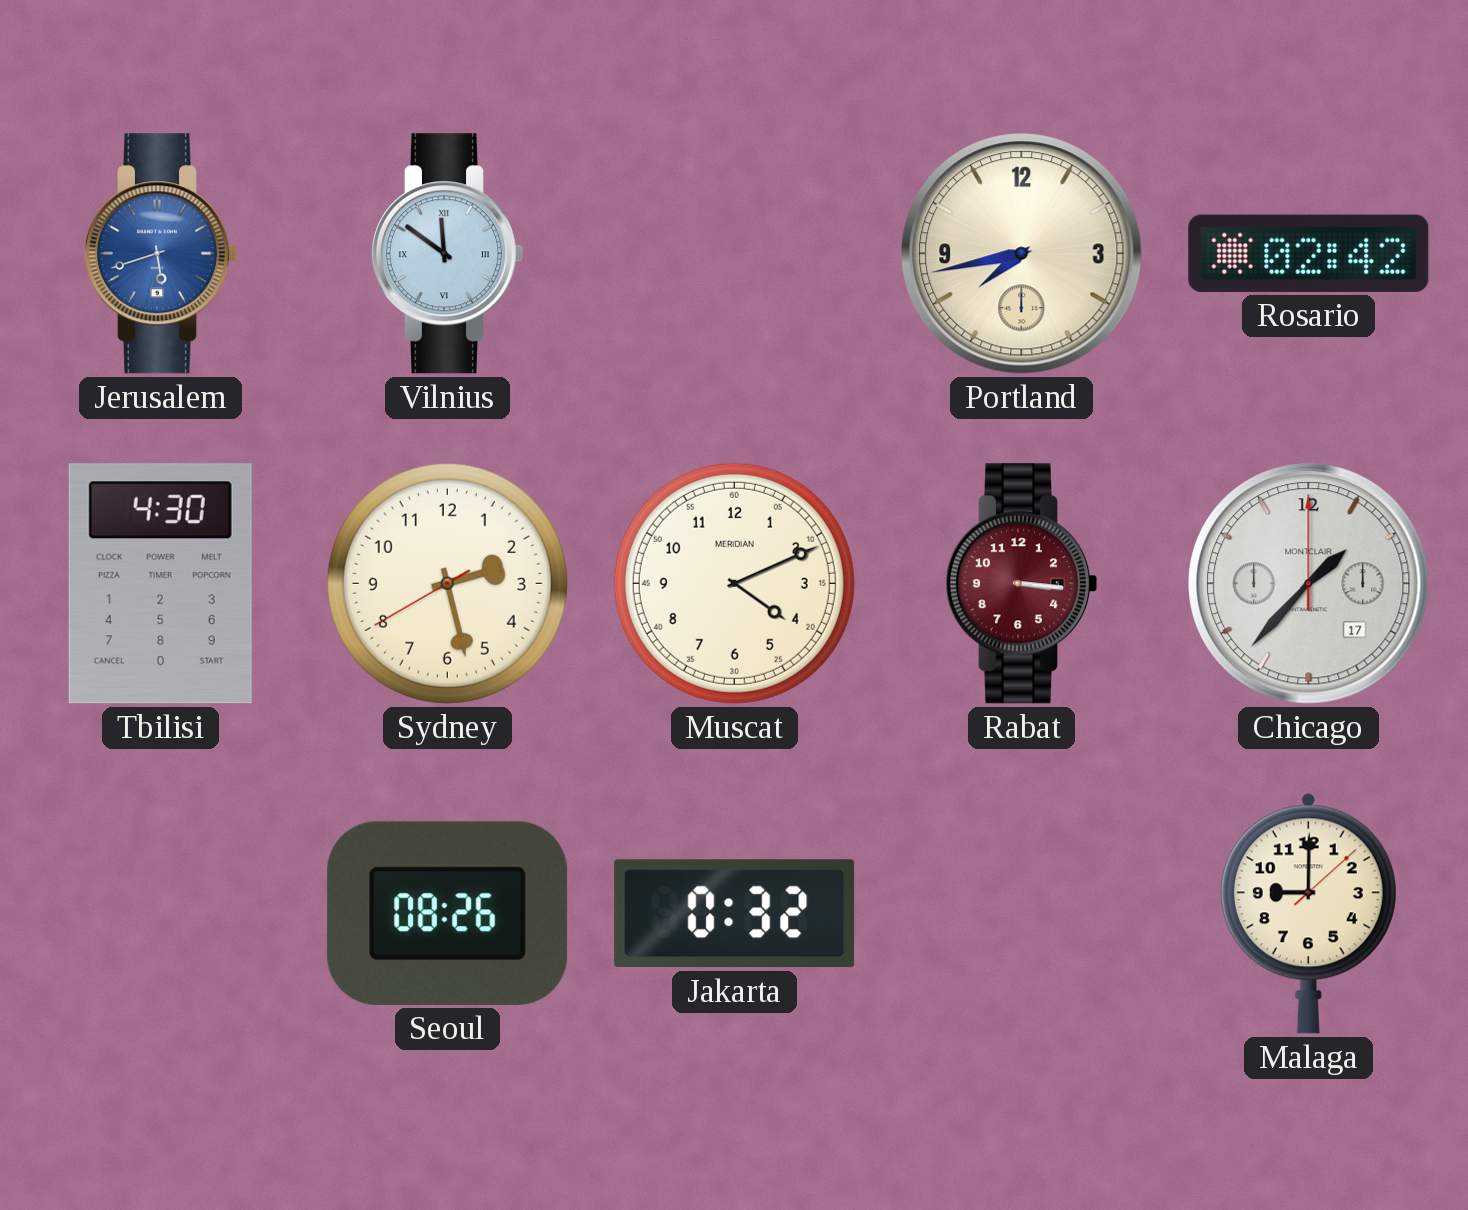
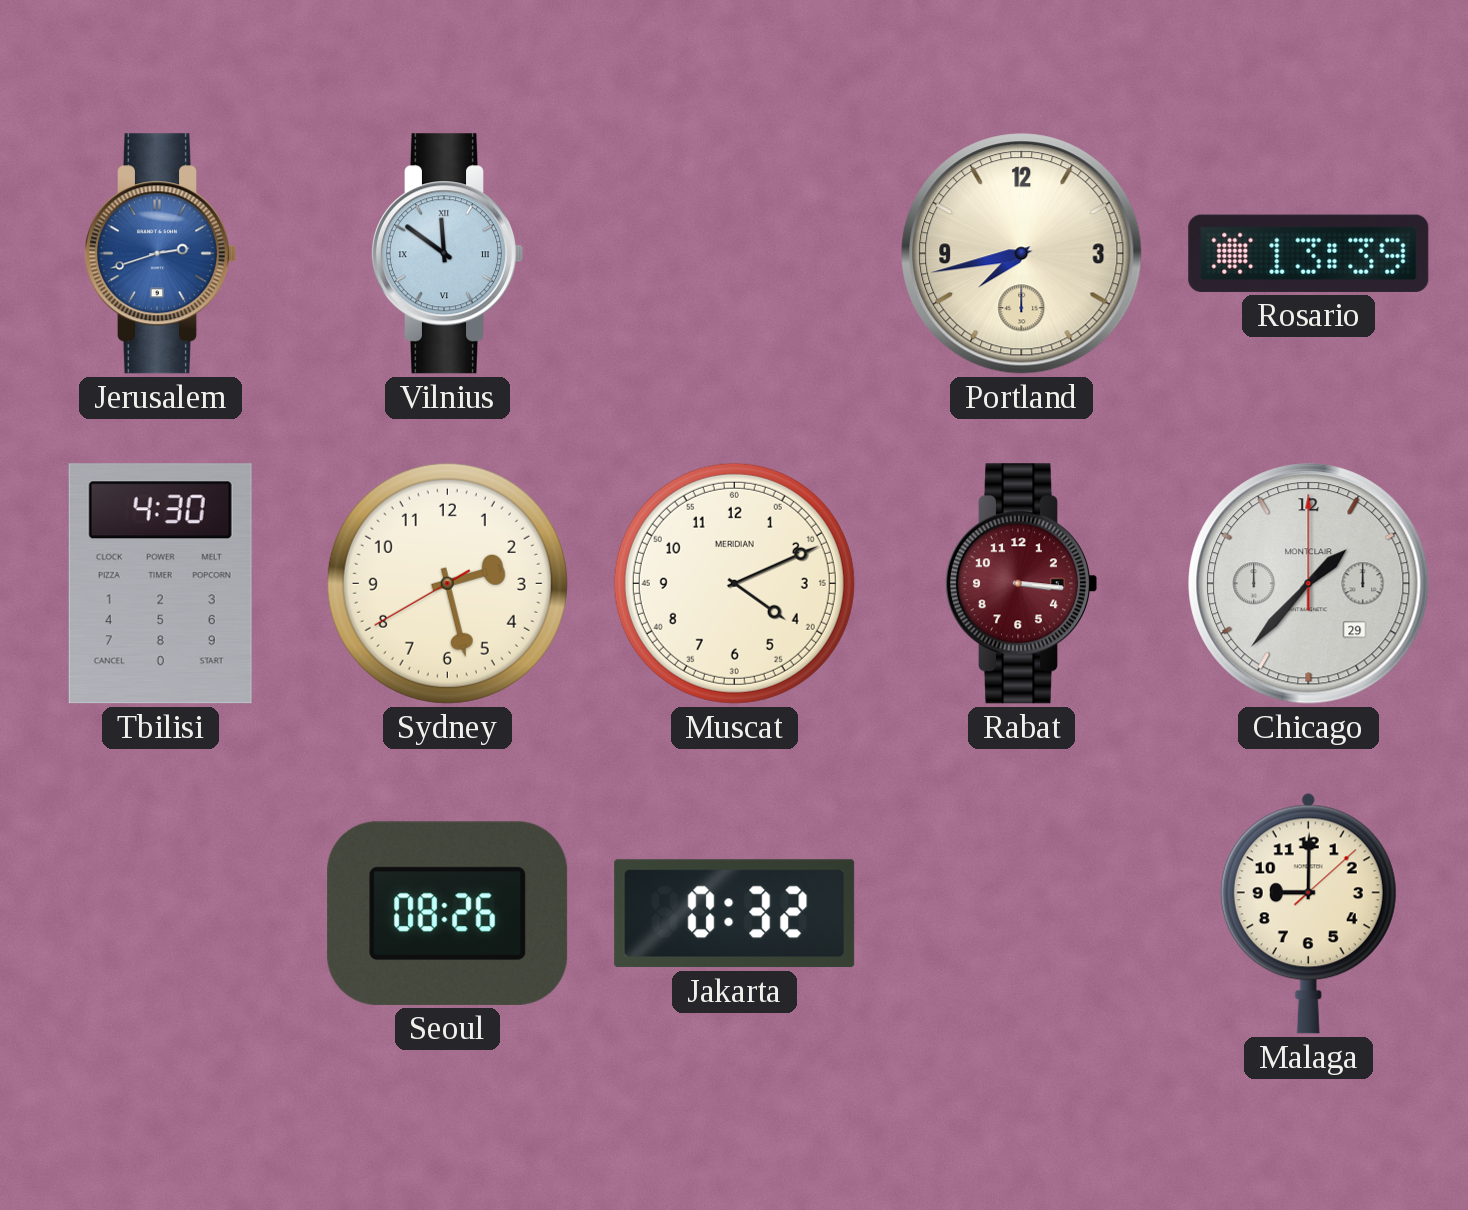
Jerusalem: 5:42 -> 2:42
Rosario: 02:42 -> 13:39
Chicago date: 17 -> 29
